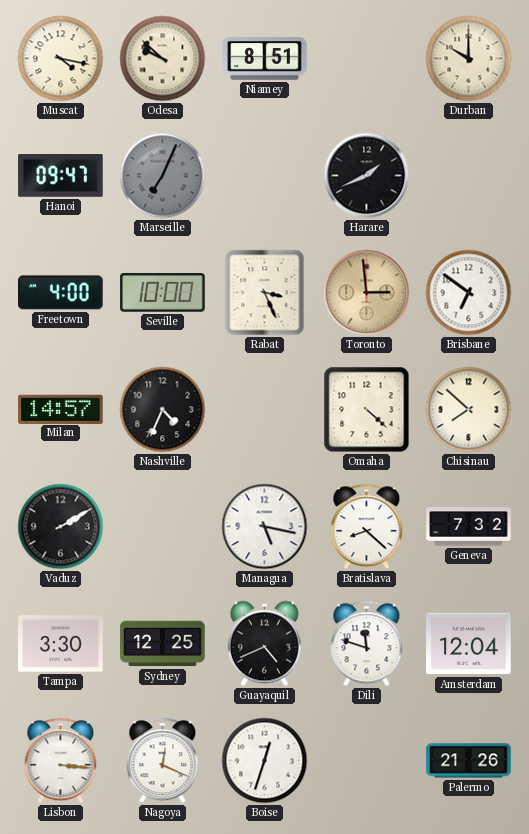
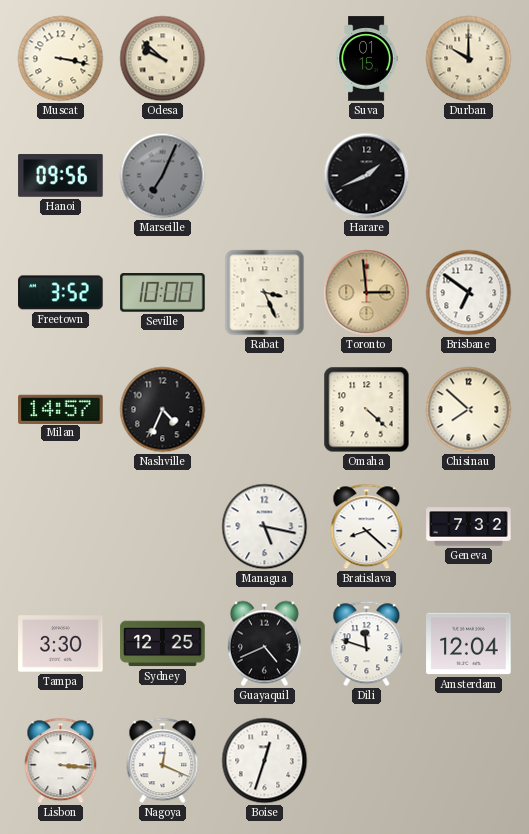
Muscat: 4:17 -> 3:17
Niamey: 8:51 -> none
Suva: none -> 01:15
Hanoi: 09:47 -> 09:56
Freetown: 4:00 -> 3:52
Vaduz: 2:10 -> none
Palermo: 21:26 -> none
